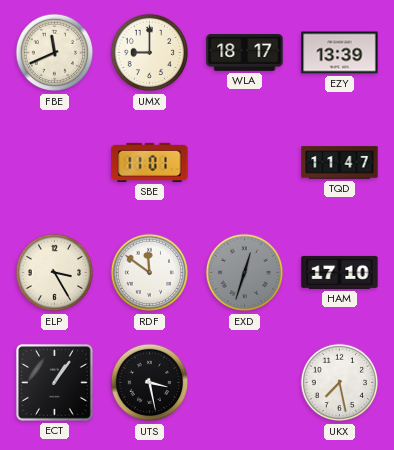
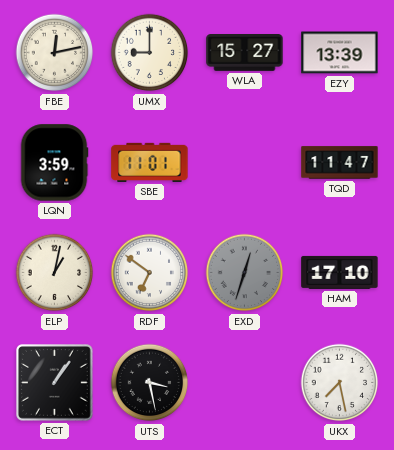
FBE: 11:41 -> 12:13
WLA: 18:17 -> 15:27
LQN: none -> 3:59
ELP: 3:25 -> 1:02
RDF: 11:51 -> 6:51
